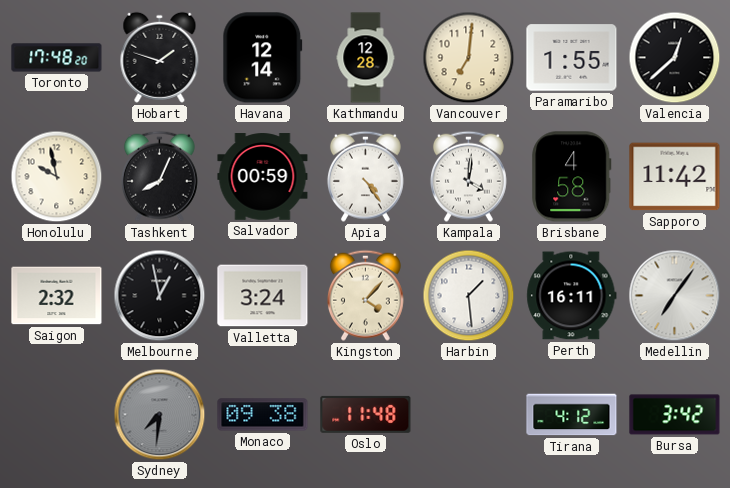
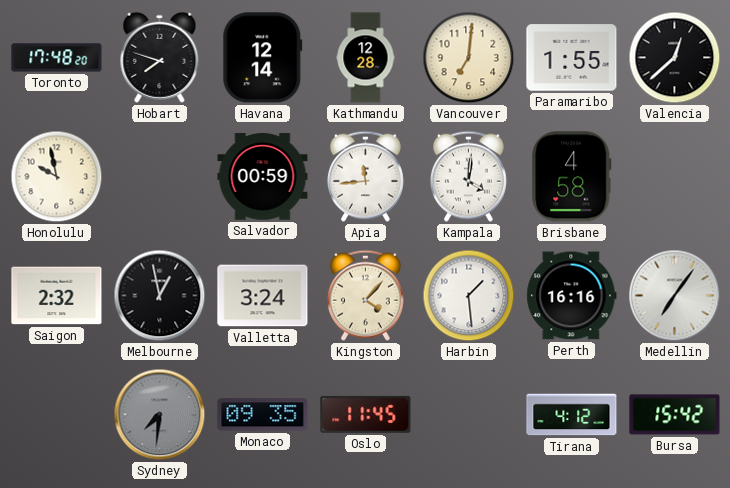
Hobart: 1:48 -> 7:48
Tashkent: 8:04 -> none
Apia: 4:24 -> 11:44
Sapporo: 11:42 -> none
Perth: 16:11 -> 16:16
Monaco: 09:38 -> 09:35
Oslo: 11:48 -> 11:45
Bursa: 3:42 -> 15:42
